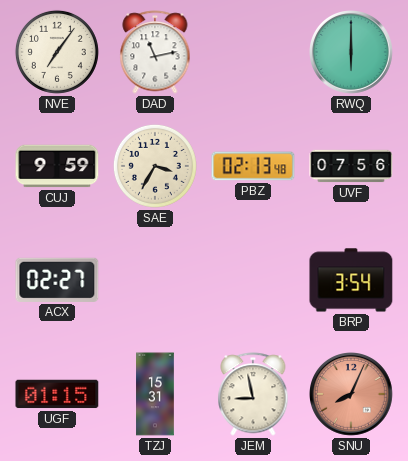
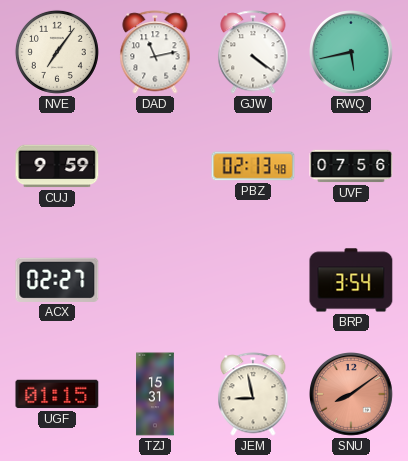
GJW: none -> 4:21
RWQ: 6:00 -> 5:43
SAE: 3:35 -> none
SNU: 8:04 -> 8:09
